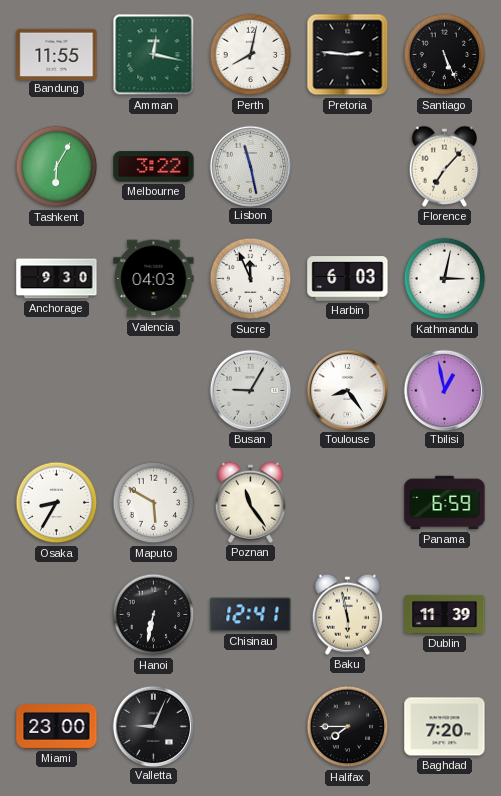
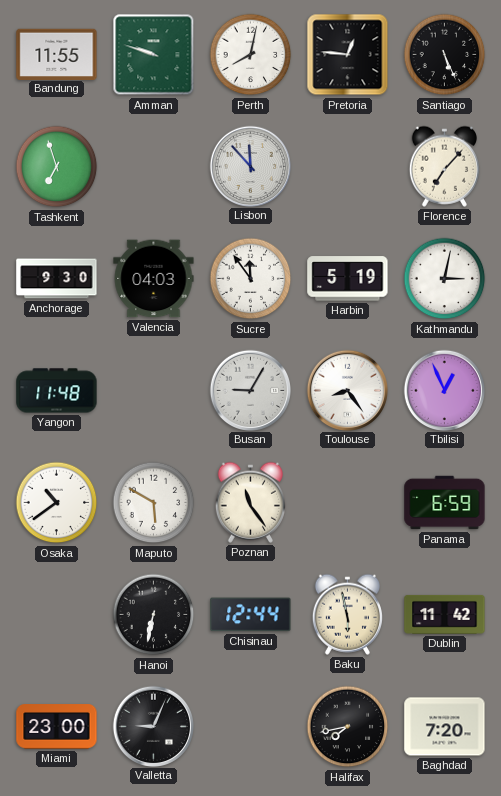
Amman: 12:17 -> 9:48
Pretoria: 2:46 -> 12:46
Tashkent: 6:05 -> 6:57
Melbourne: 3:22 -> none
Lisbon: 11:28 -> 11:53
Sucre: 11:56 -> 11:54
Harbin: 6:03 -> 5:19
Yangon: none -> 11:48
Tbilisi: 12:58 -> 12:56
Osaka: 8:35 -> 10:39
Chisinau: 12:41 -> 12:44
Dublin: 11:39 -> 11:42
Halifax: 7:45 -> 7:43
